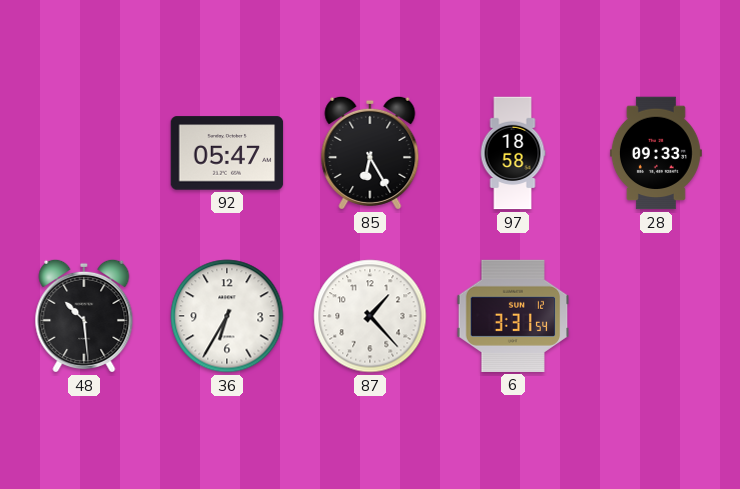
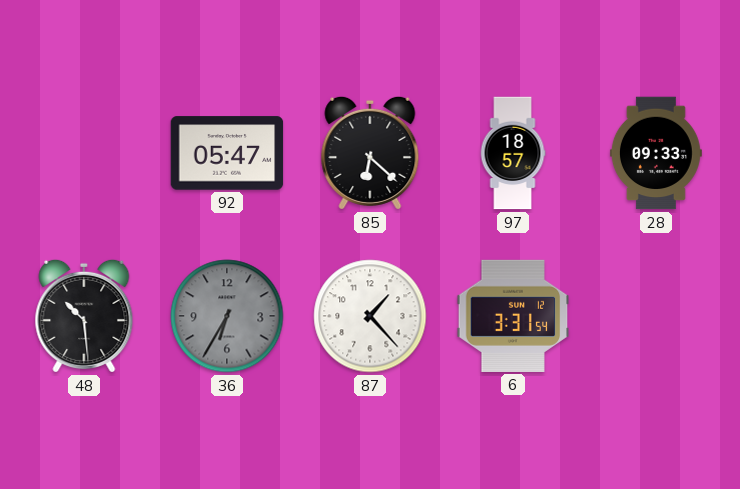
85: 6:25 -> 6:22
97: 18:58 -> 18:57
36 dial: white -> grey
